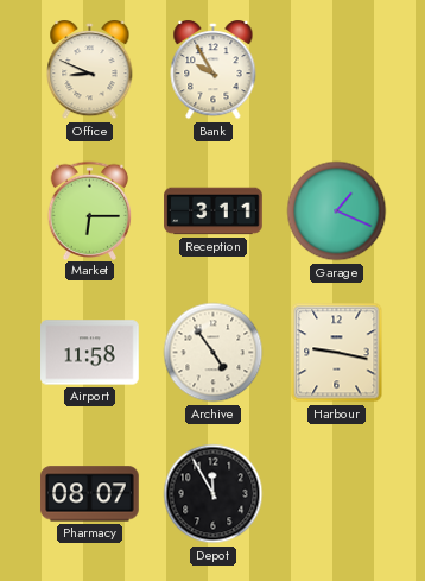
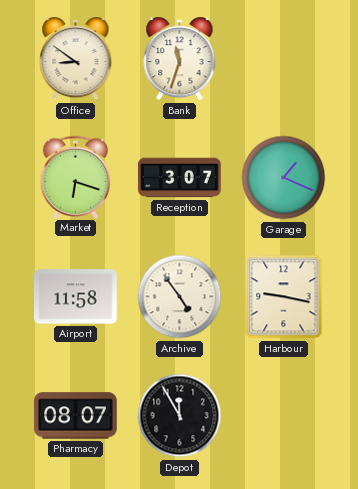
Office: 8:49 -> 8:51
Bank: 9:55 -> 11:33
Market: 6:15 -> 6:18
Reception: 3:11 -> 3:07
